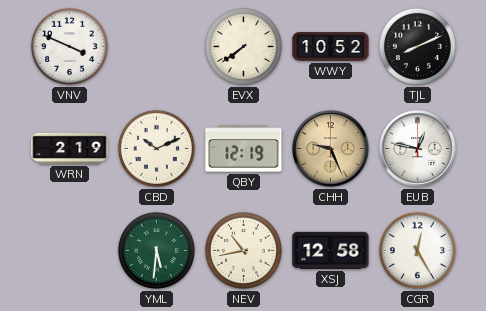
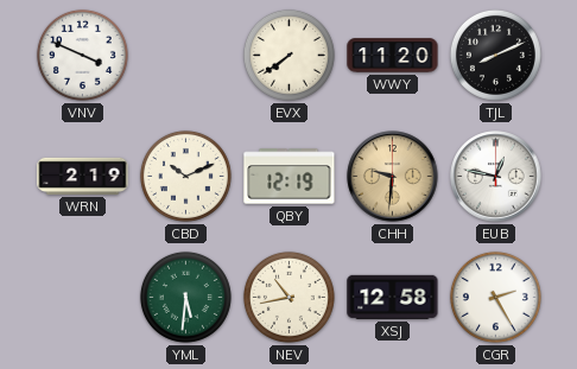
WWY: 10:52 -> 11:20
CHH: 9:26 -> 9:31
CGR: 12:25 -> 2:25
